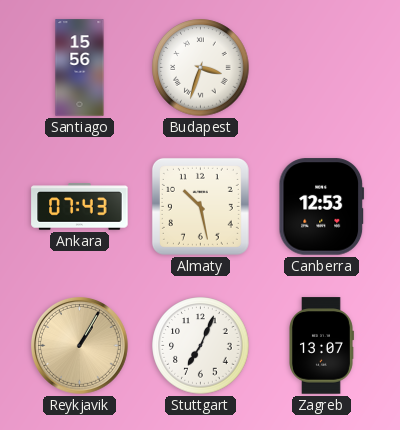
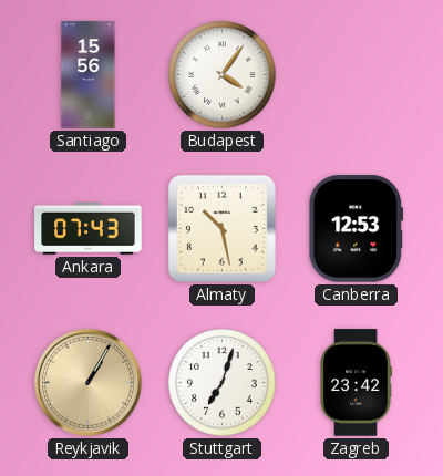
Budapest: 3:33 -> 4:06
Stuttgart: 7:04 -> 7:03
Zagreb: 13:07 -> 23:42
